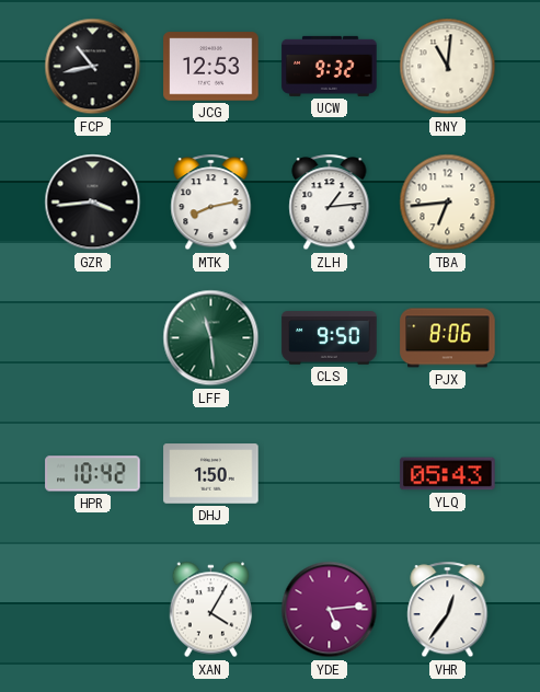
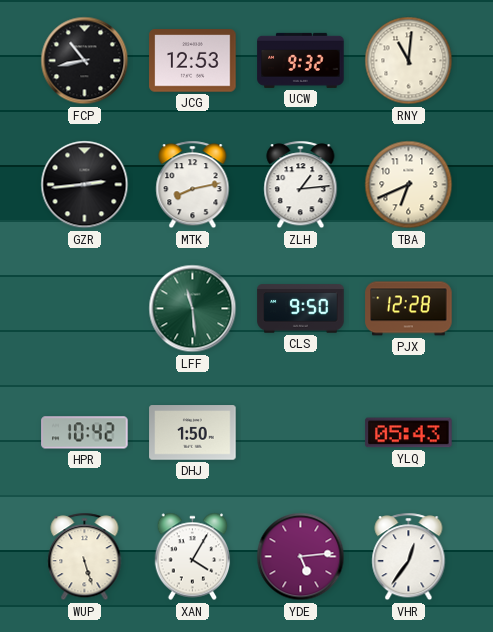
GZR: 3:44 -> 2:44
TBA: 6:44 -> 6:41
PJX: 8:06 -> 12:28
WUP: none -> 5:27
